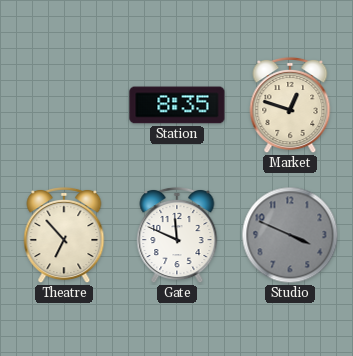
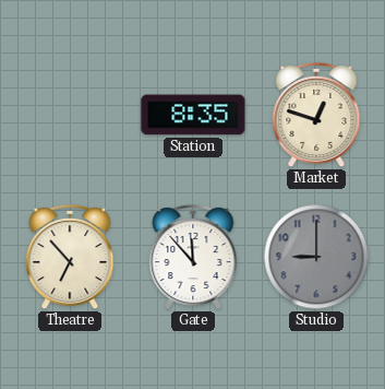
Gate: 11:49 -> 11:53
Studio: 3:49 -> 9:00
